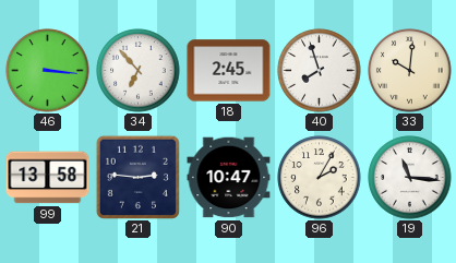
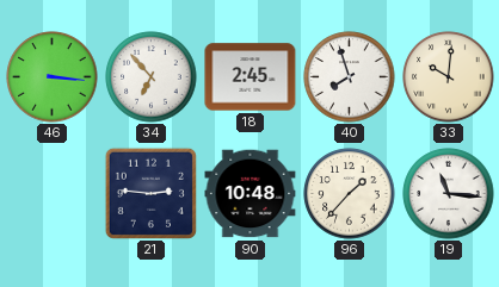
99: 13:58 -> none
90: 10:47 -> 10:48
96: 2:05 -> 1:37
